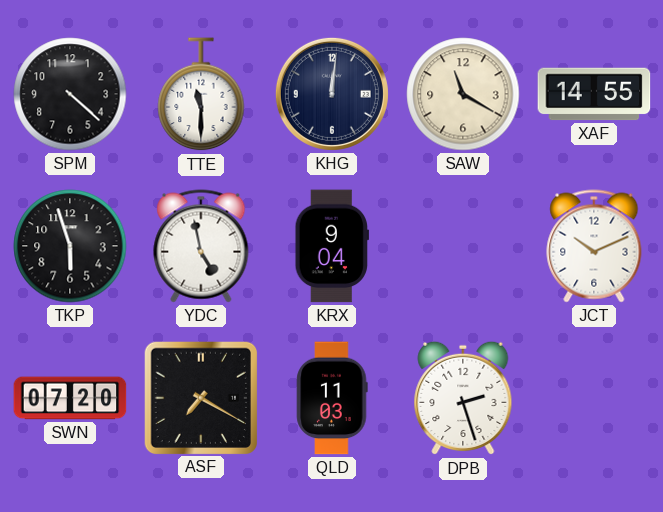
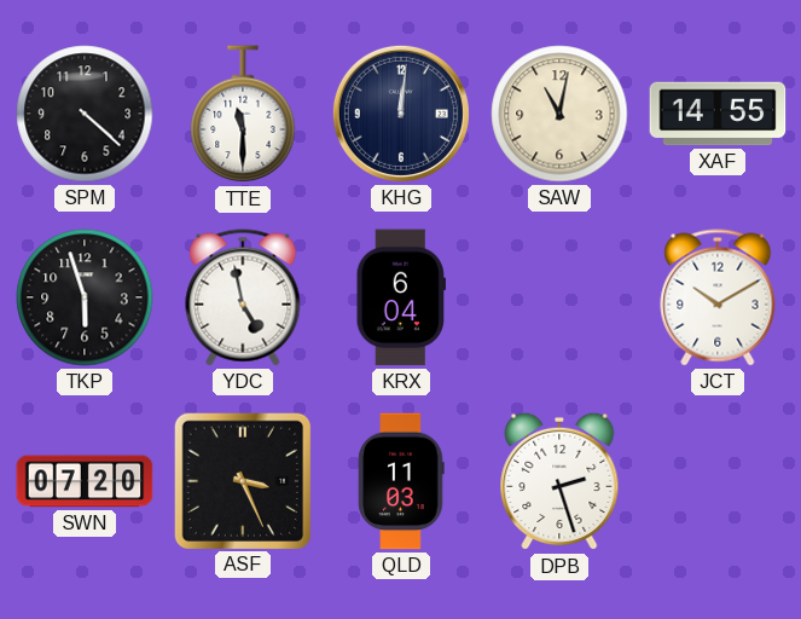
SAW: 11:20 -> 11:02
KRX: 9:04 -> 6:04
JCT: 10:11 -> 10:10
ASF: 7:20 -> 3:26
